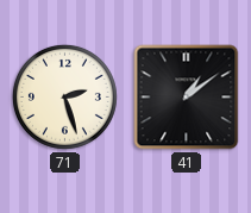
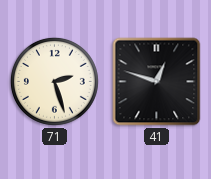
41: 1:09 -> 12:48
